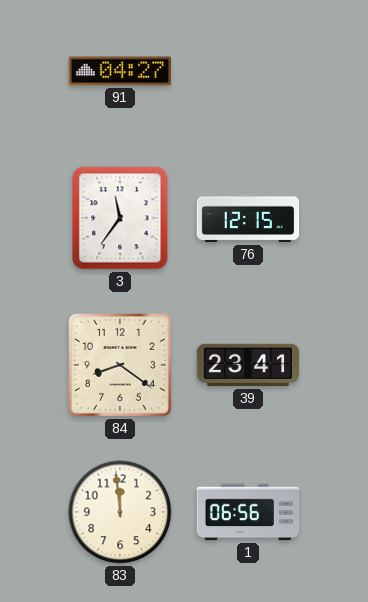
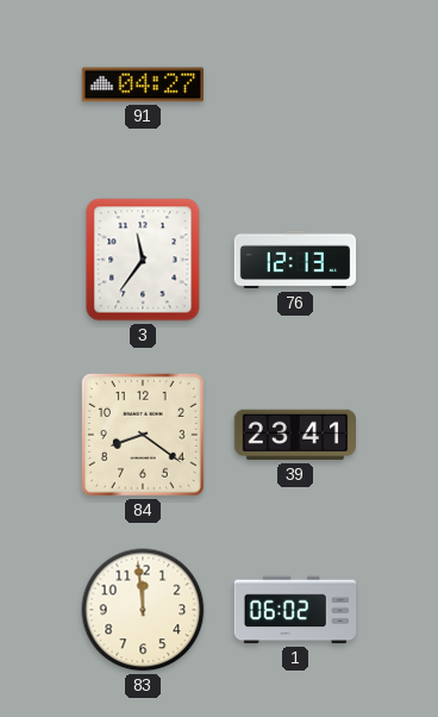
76: 12:15 -> 12:13
1: 06:56 -> 06:02
